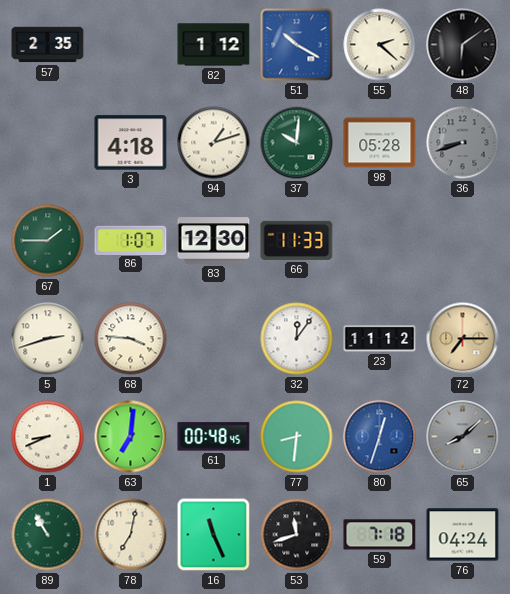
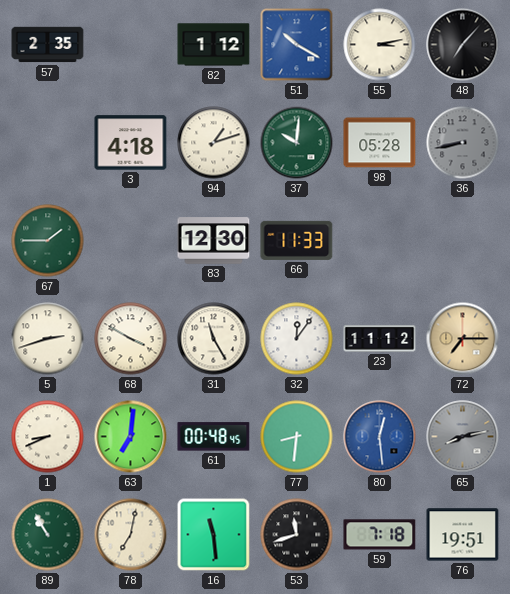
55: 2:22 -> 3:13
48: 6:09 -> 7:07
36: 8:42 -> 8:43
86: 1:07 -> none
68: 3:46 -> 3:50
31: none -> 11:25
80: 12:33 -> 12:29
65: 8:08 -> 8:13
16: 11:26 -> 11:29
76: 04:24 -> 19:51
